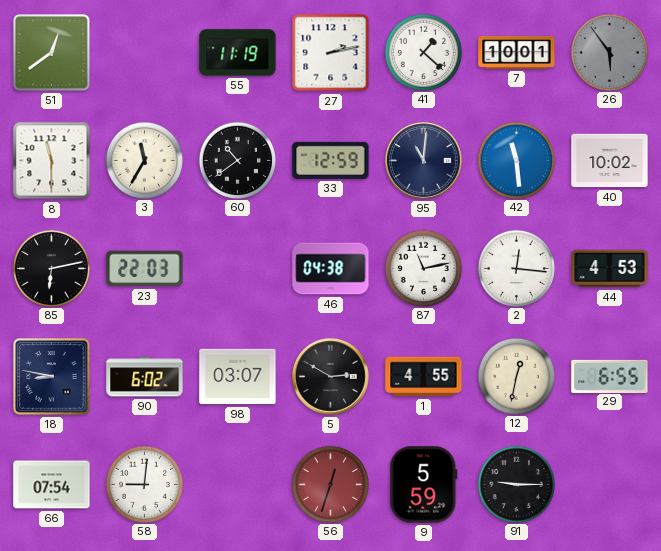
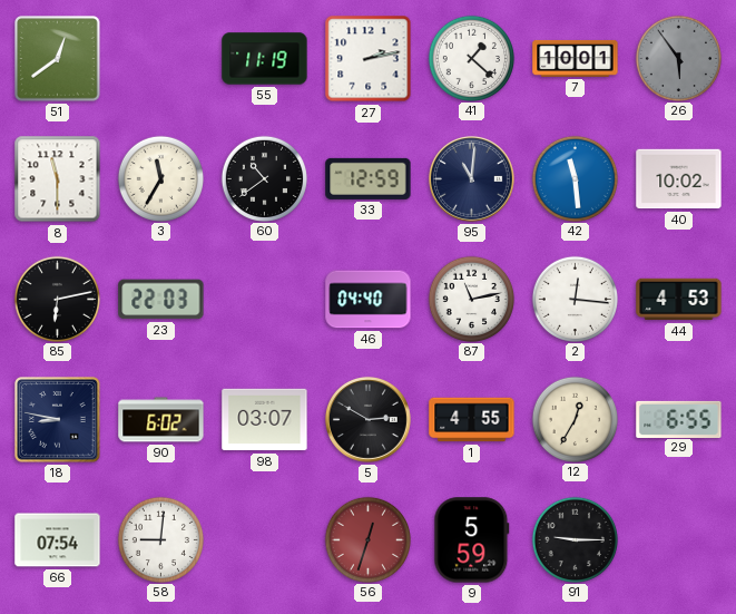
46: 04:38 -> 04:40
12: 12:32 -> 12:35
